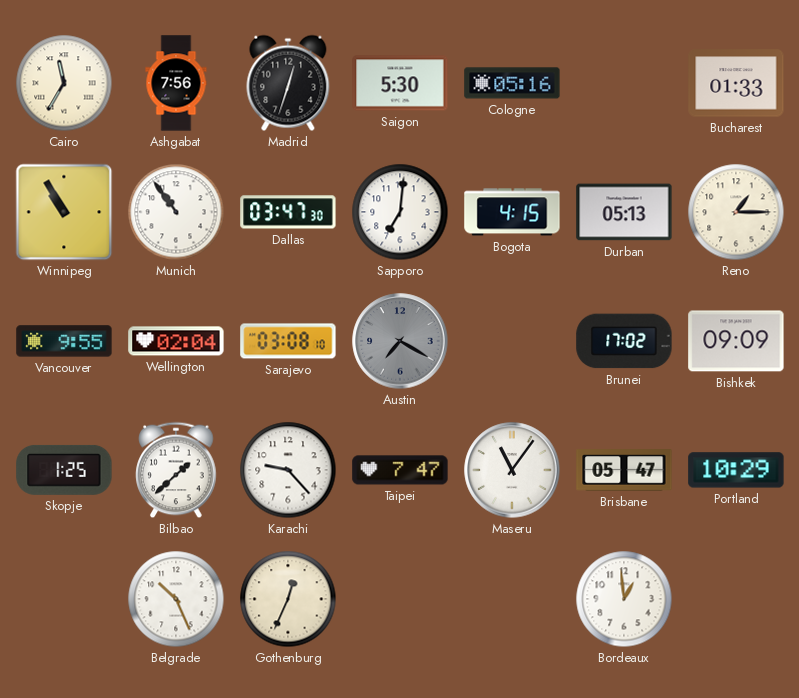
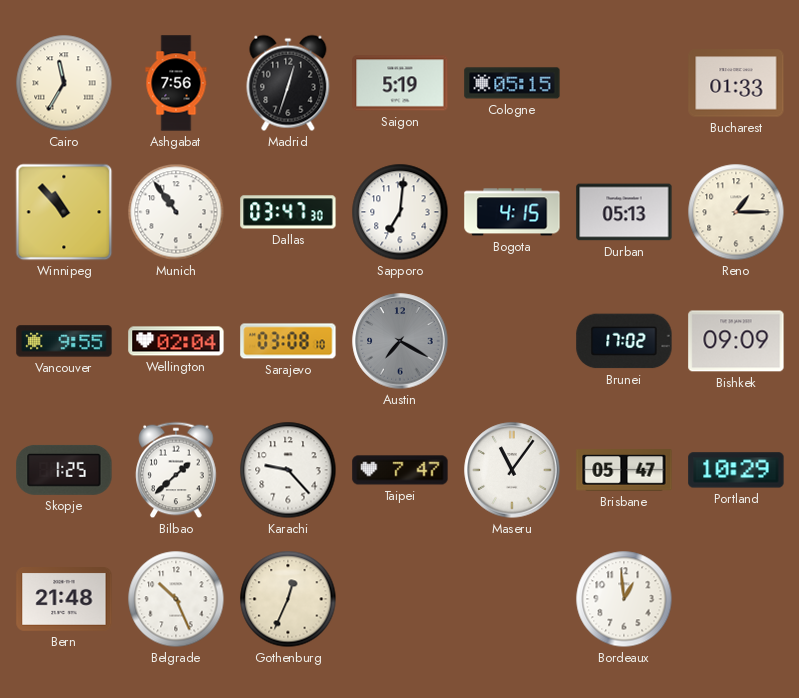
Saigon: 5:30 -> 5:19
Cologne: 05:16 -> 05:15
Winnipeg: 10:55 -> 10:53
Bern: none -> 21:48
